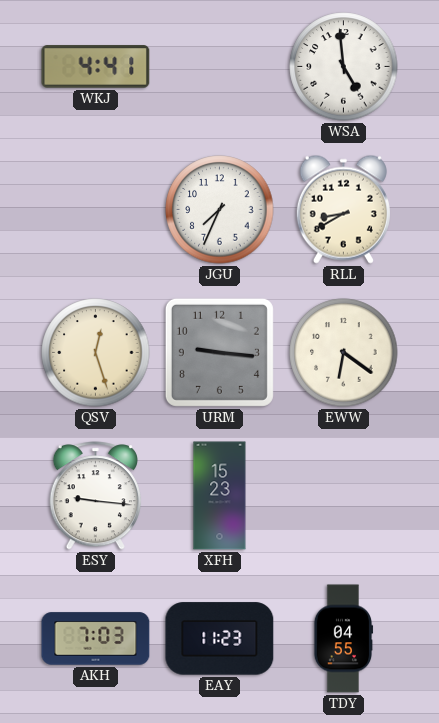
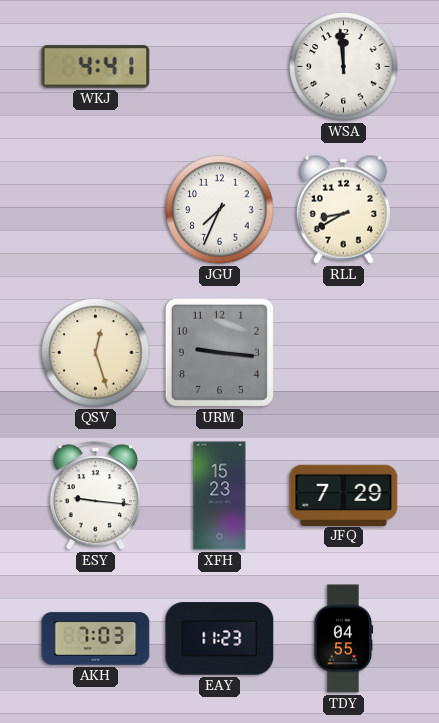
WSA: 4:59 -> 11:59
EWW: 6:21 -> none
JFQ: none -> 7:29
